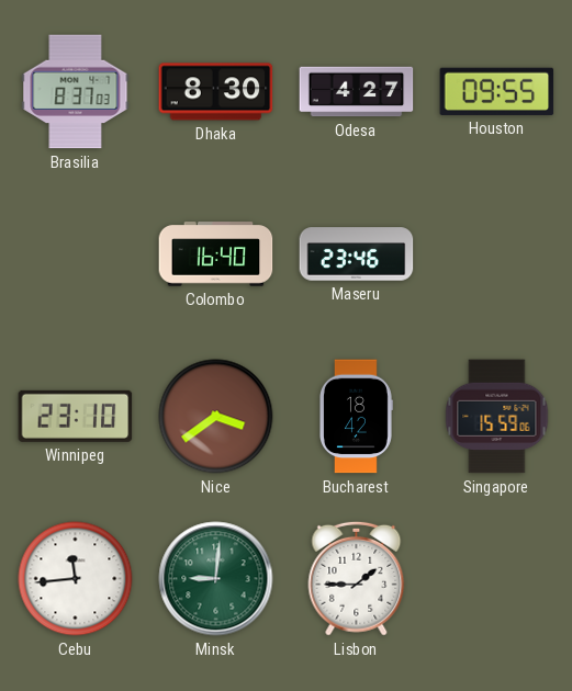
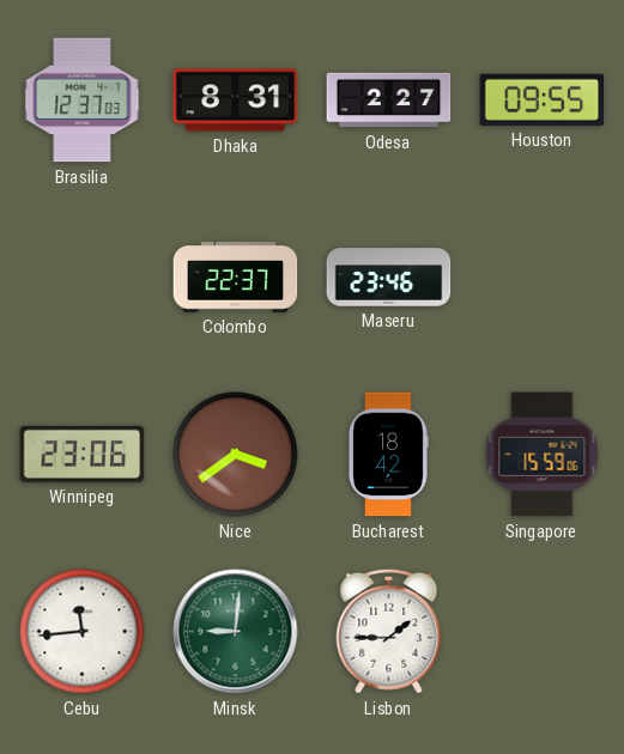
Brasilia: 8:37 -> 12:37
Dhaka: 8:30 -> 8:31
Odesa: 4:27 -> 2:27
Colombo: 16:40 -> 22:37
Winnipeg: 23:10 -> 23:06
